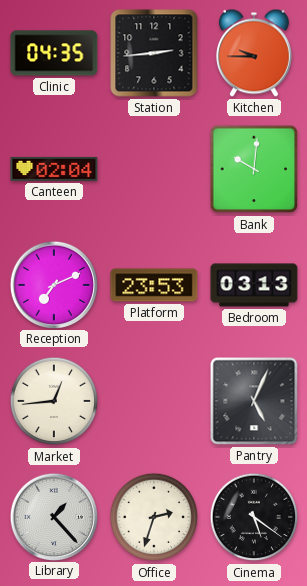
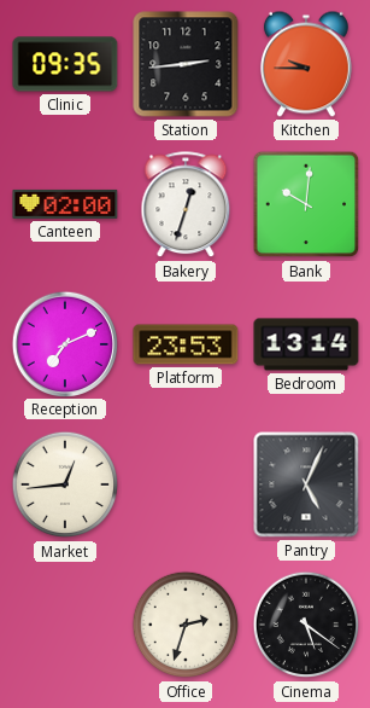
Clinic: 04:35 -> 09:35
Canteen: 02:04 -> 02:00
Bakery: none -> 12:33
Bedroom: 03:13 -> 13:14
Library: 1:23 -> none
